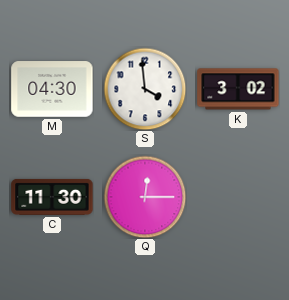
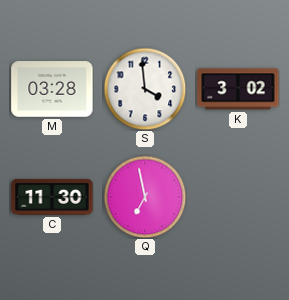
M: 04:30 -> 03:28
Q: 12:15 -> 6:58
